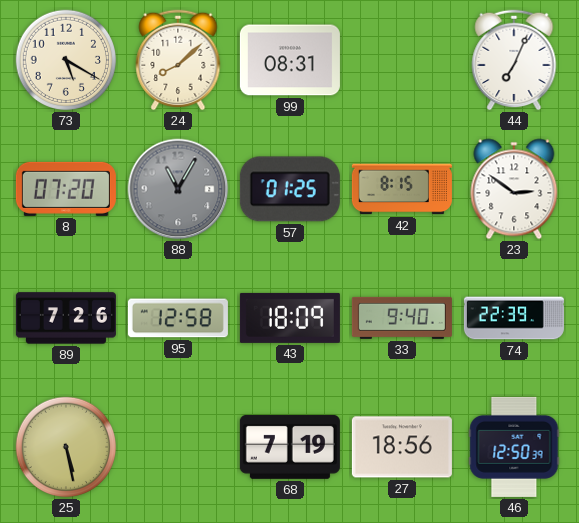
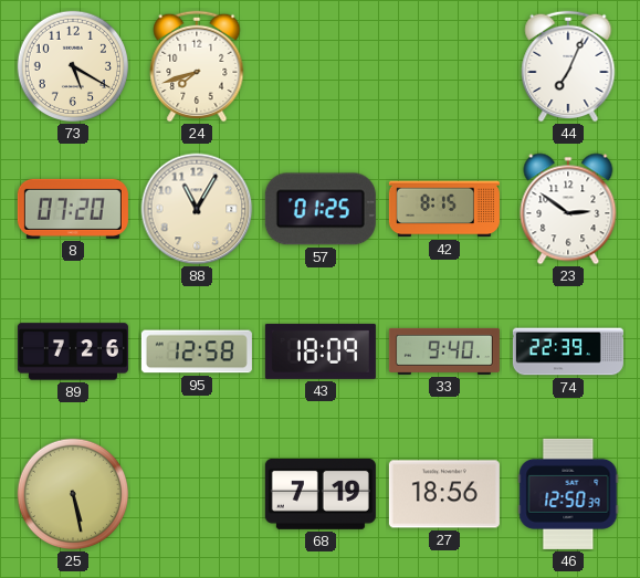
24: 8:08 -> 7:42
99: 08:31 -> none
88 dial: grey -> cream
